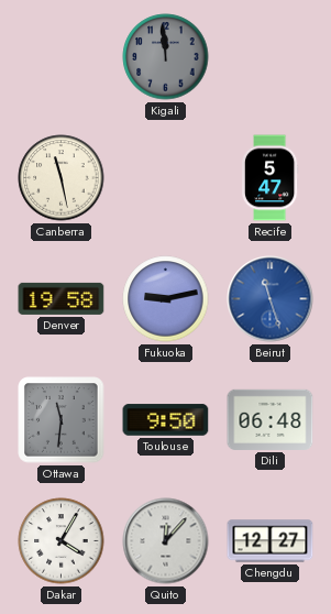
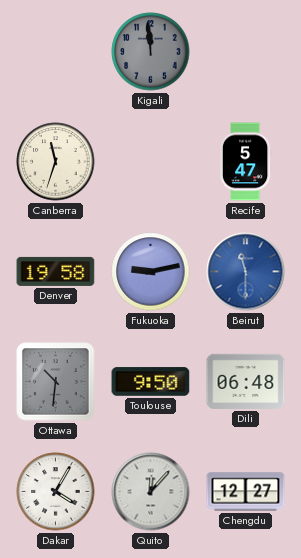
Canberra: 11:28 -> 11:33
Beirut: 11:27 -> 11:30
Ottawa: 11:31 -> 10:31
